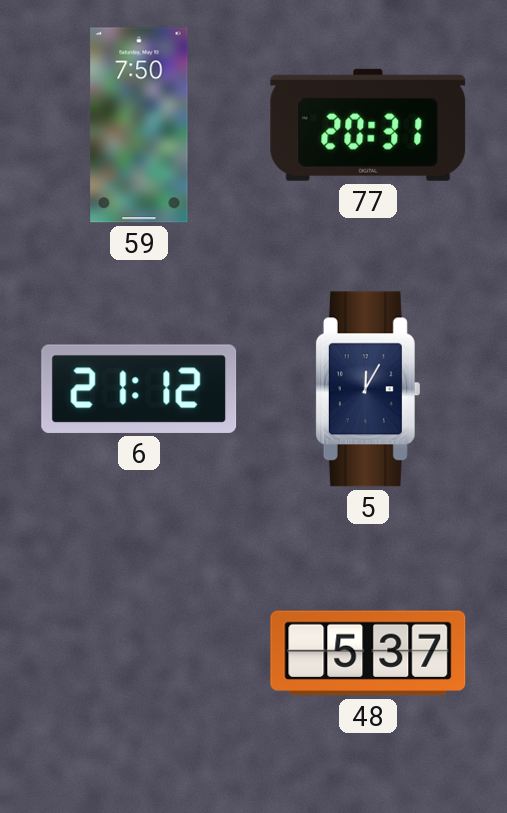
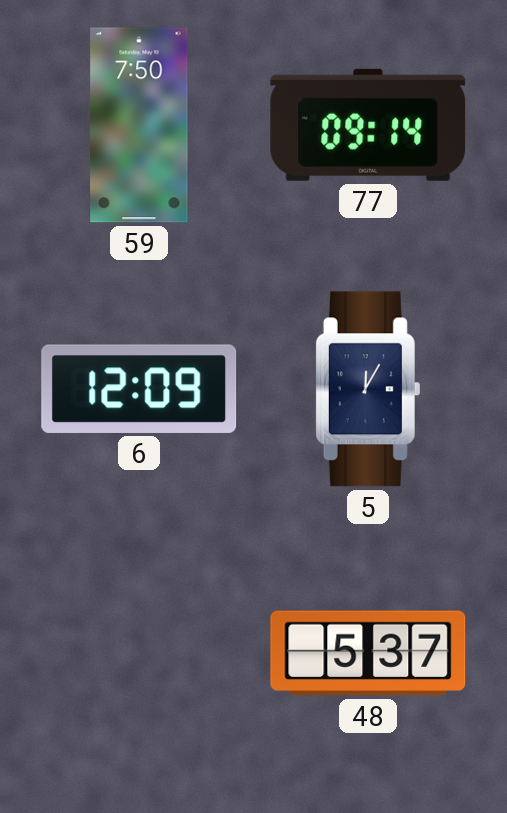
77: 20:31 -> 09:14
6: 21:12 -> 12:09
